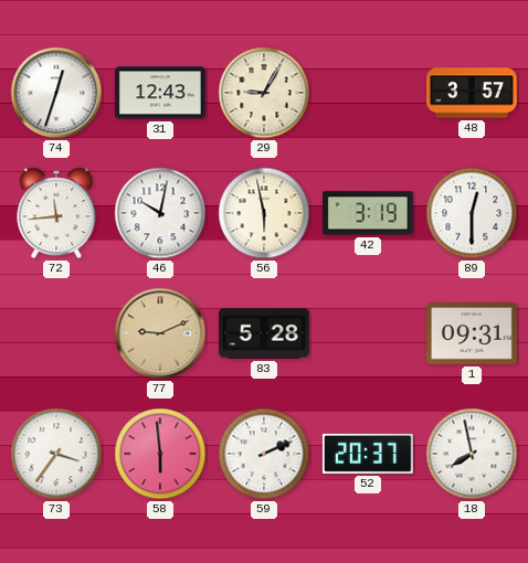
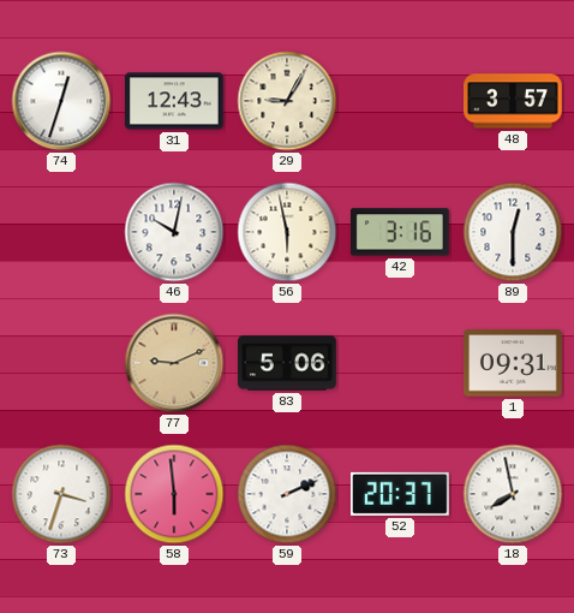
72: 11:44 -> none
42: 3:19 -> 3:16
83: 5:28 -> 5:06
73: 3:36 -> 3:33
